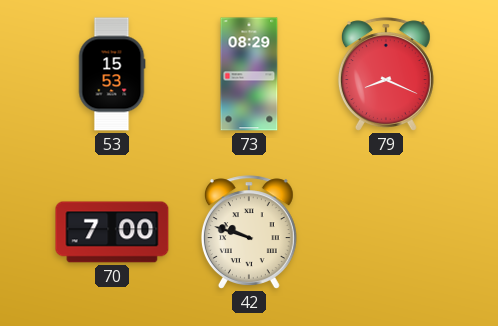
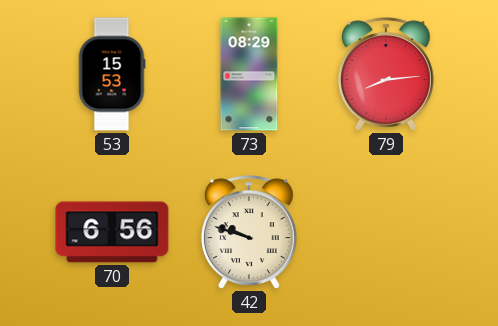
79: 8:19 -> 8:14
70: 7:00 -> 6:56
